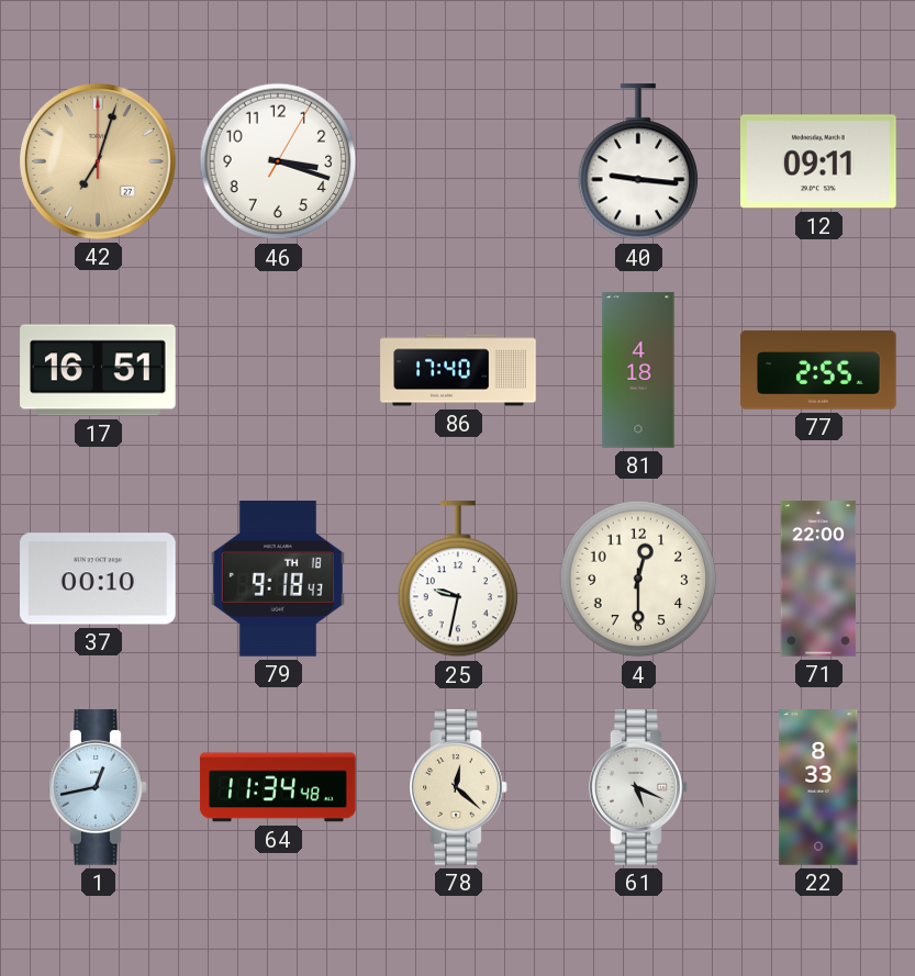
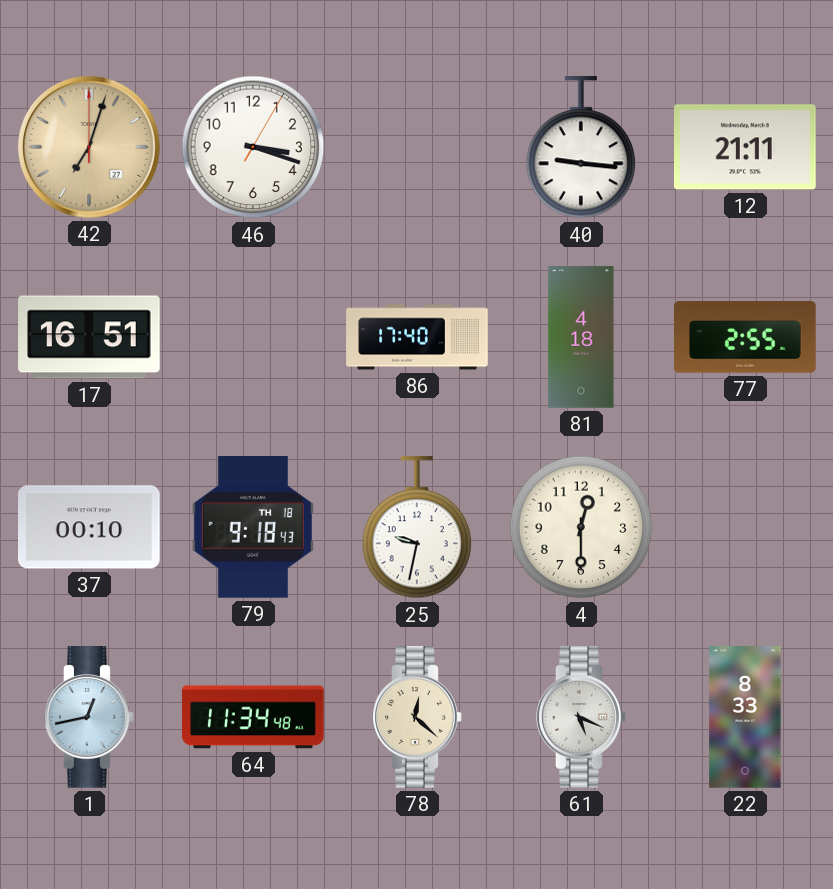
12: 09:11 -> 21:11
71: 22:00 -> none
